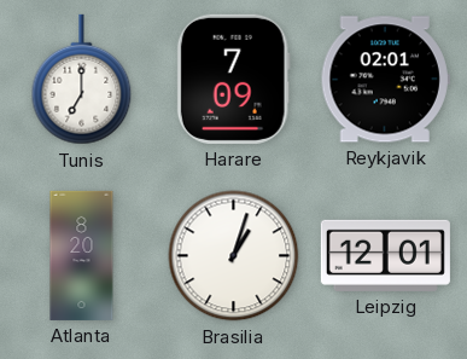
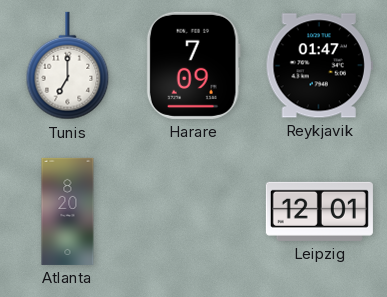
Reykjavik: 02:01 -> 01:47
Brasilia: 1:03 -> none
